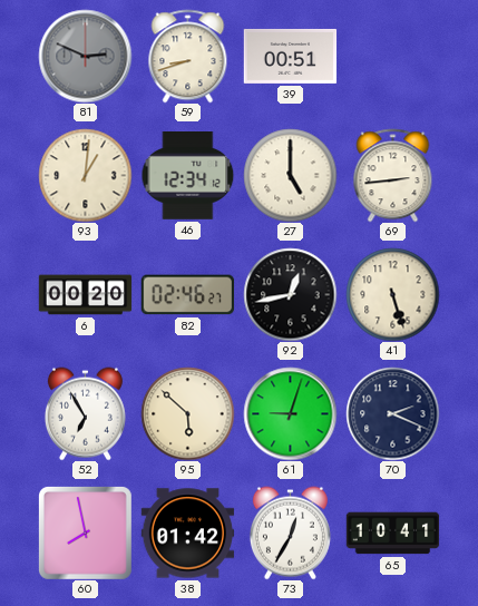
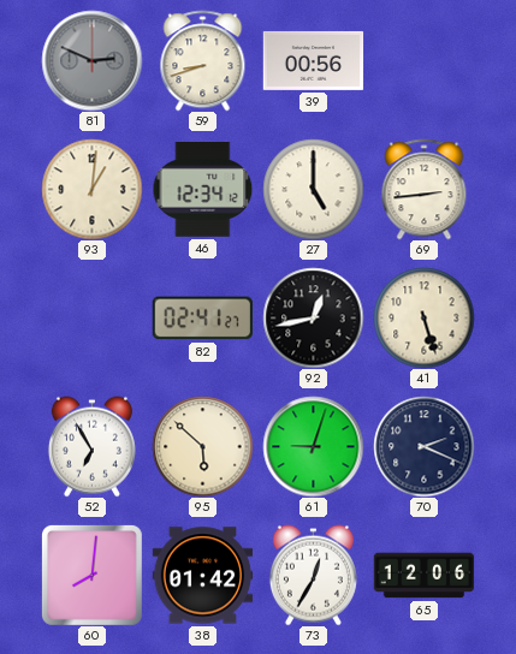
39: 00:51 -> 00:56
6: 00:20 -> none
82: 02:46 -> 02:41
60: 7:58 -> 8:01
65: 10:41 -> 12:06
